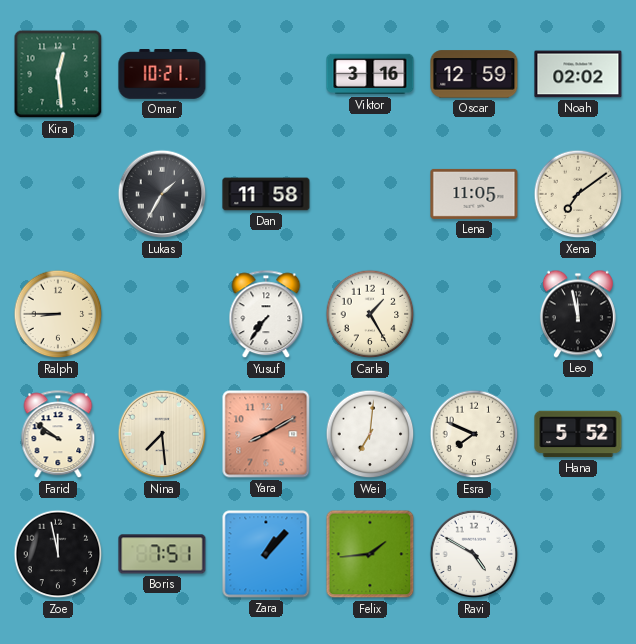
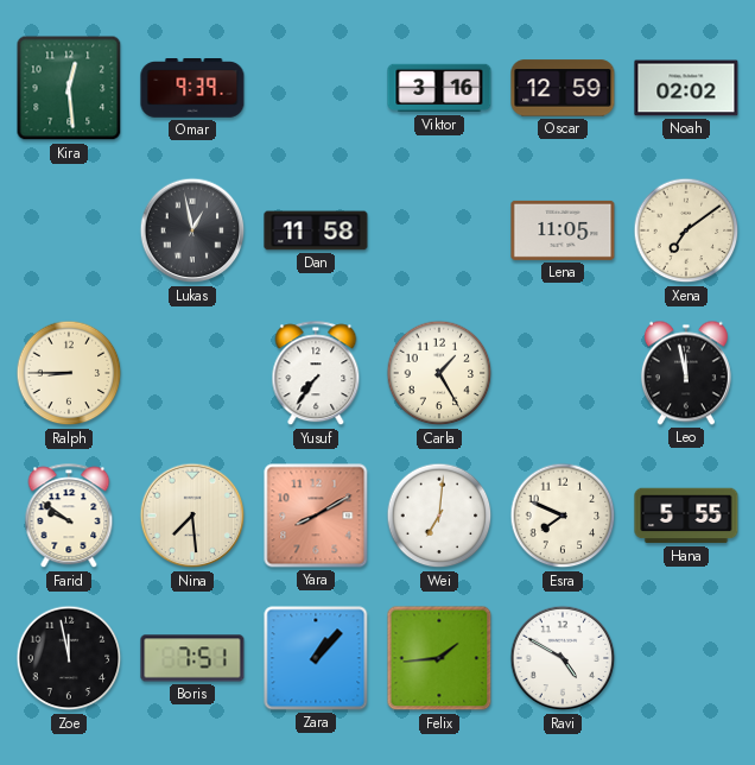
Omar: 10:21 -> 9:39
Lukas: 1:35 -> 12:58
Hana: 5:52 -> 5:55
